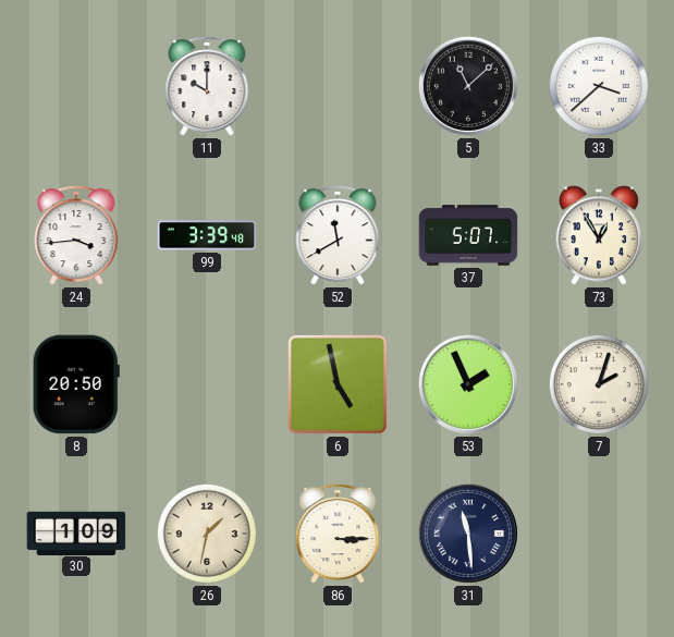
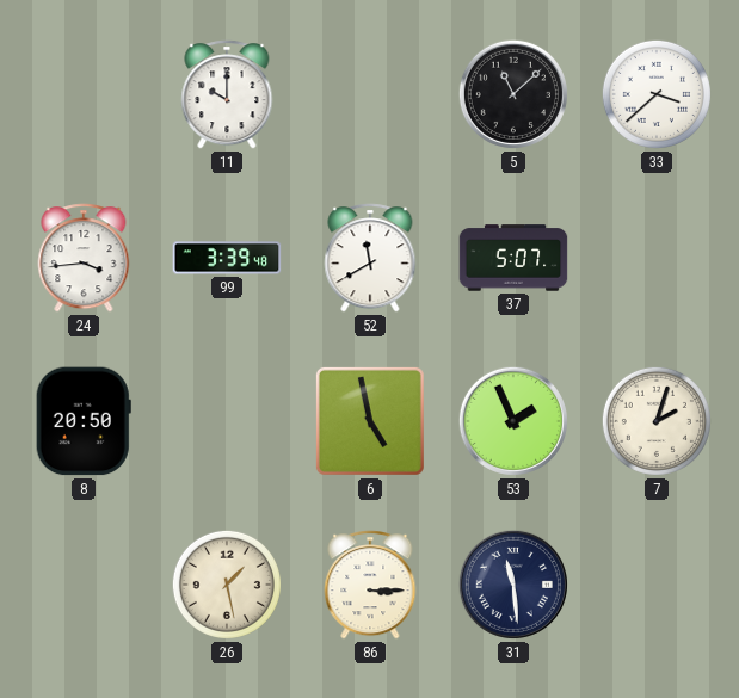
73: 12:55 -> none
30: 1:09 -> none
26: 1:32 -> 1:28
